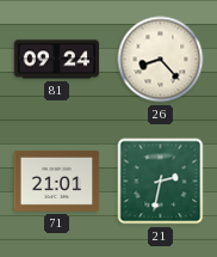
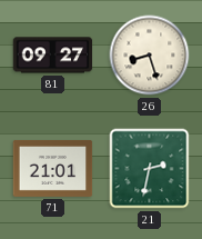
81: 09:24 -> 09:27
26: 8:23 -> 8:27
